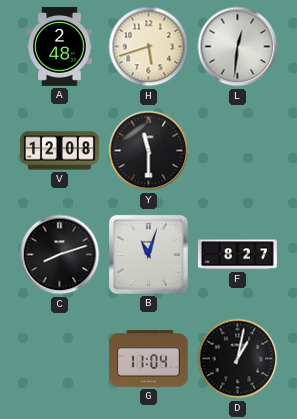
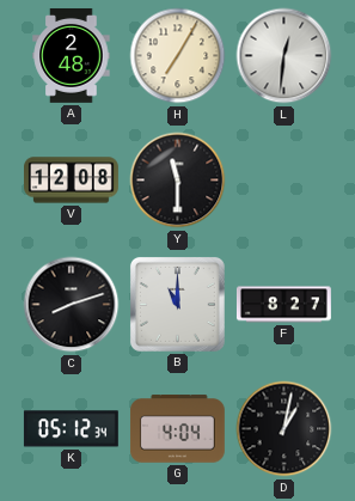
H: 5:42 -> 7:05
B: 11:03 -> 11:00
K: none -> 05:12
G: 11:04 -> 4:04
